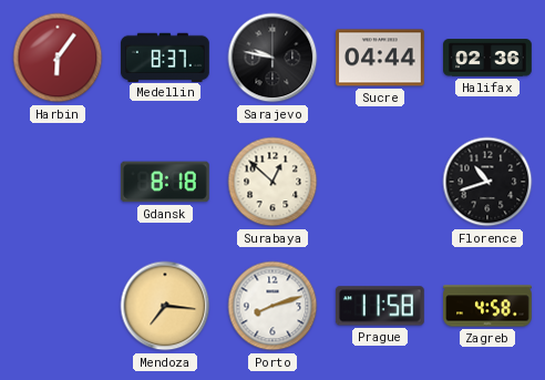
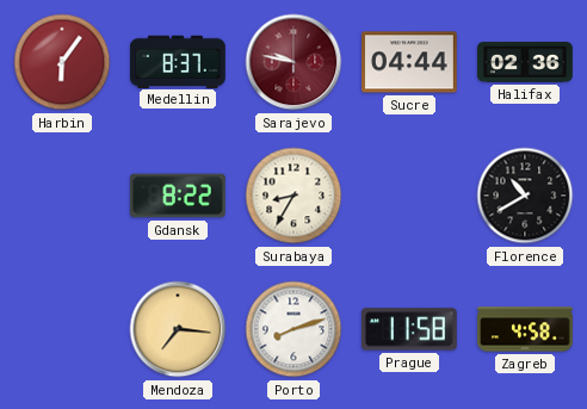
Sarajevo dial: black -> burgundy
Gdansk: 8:18 -> 8:22
Surabaya: 12:52 -> 8:35
Florence: 10:42 -> 10:40
